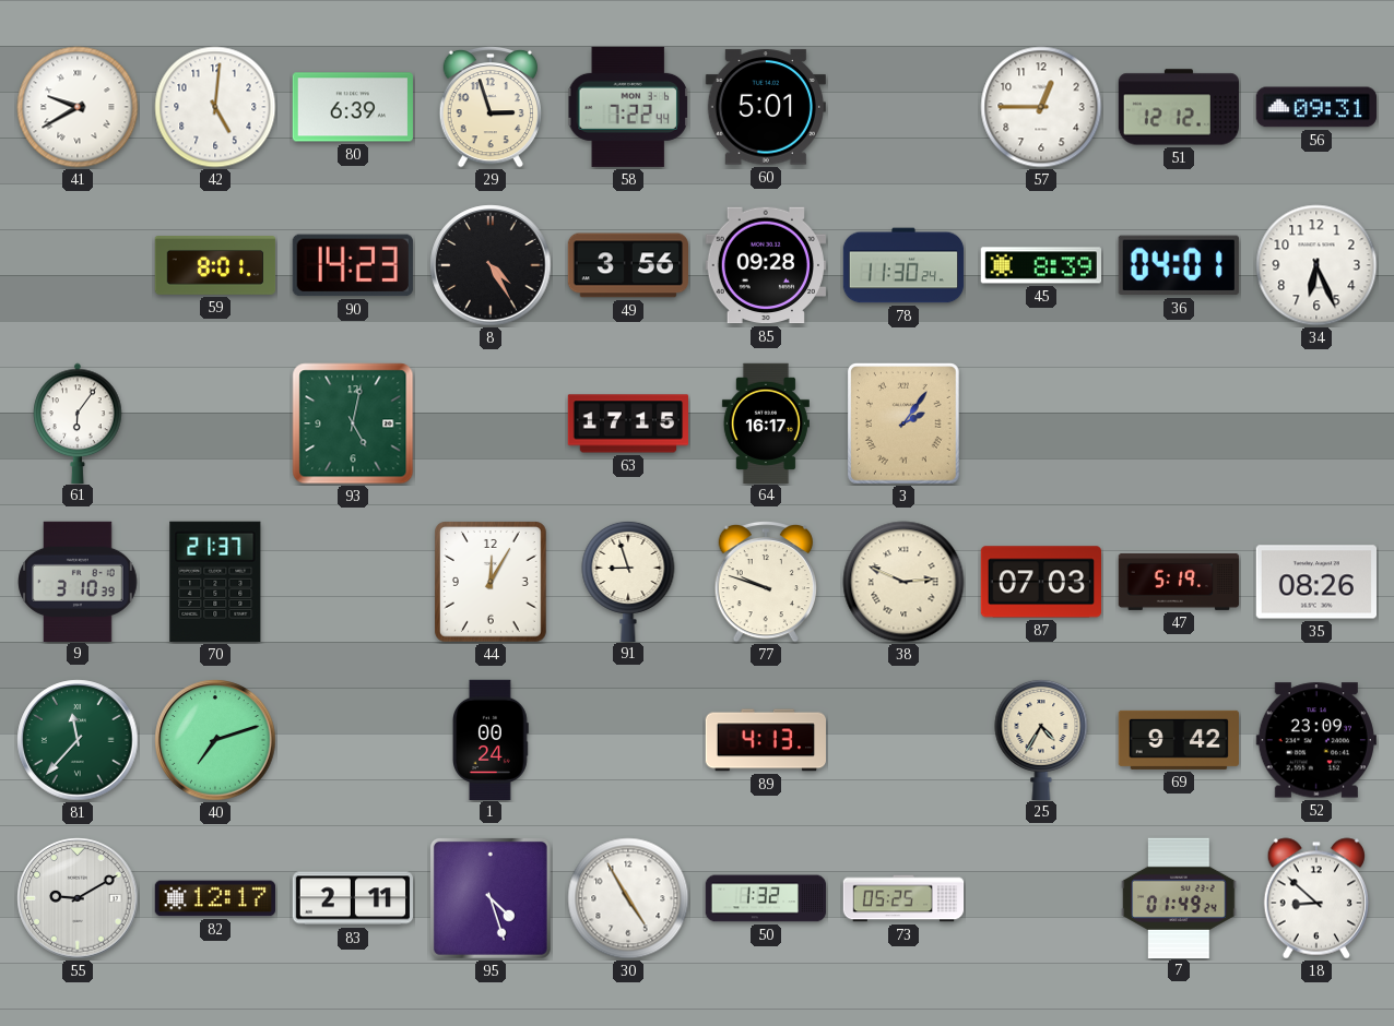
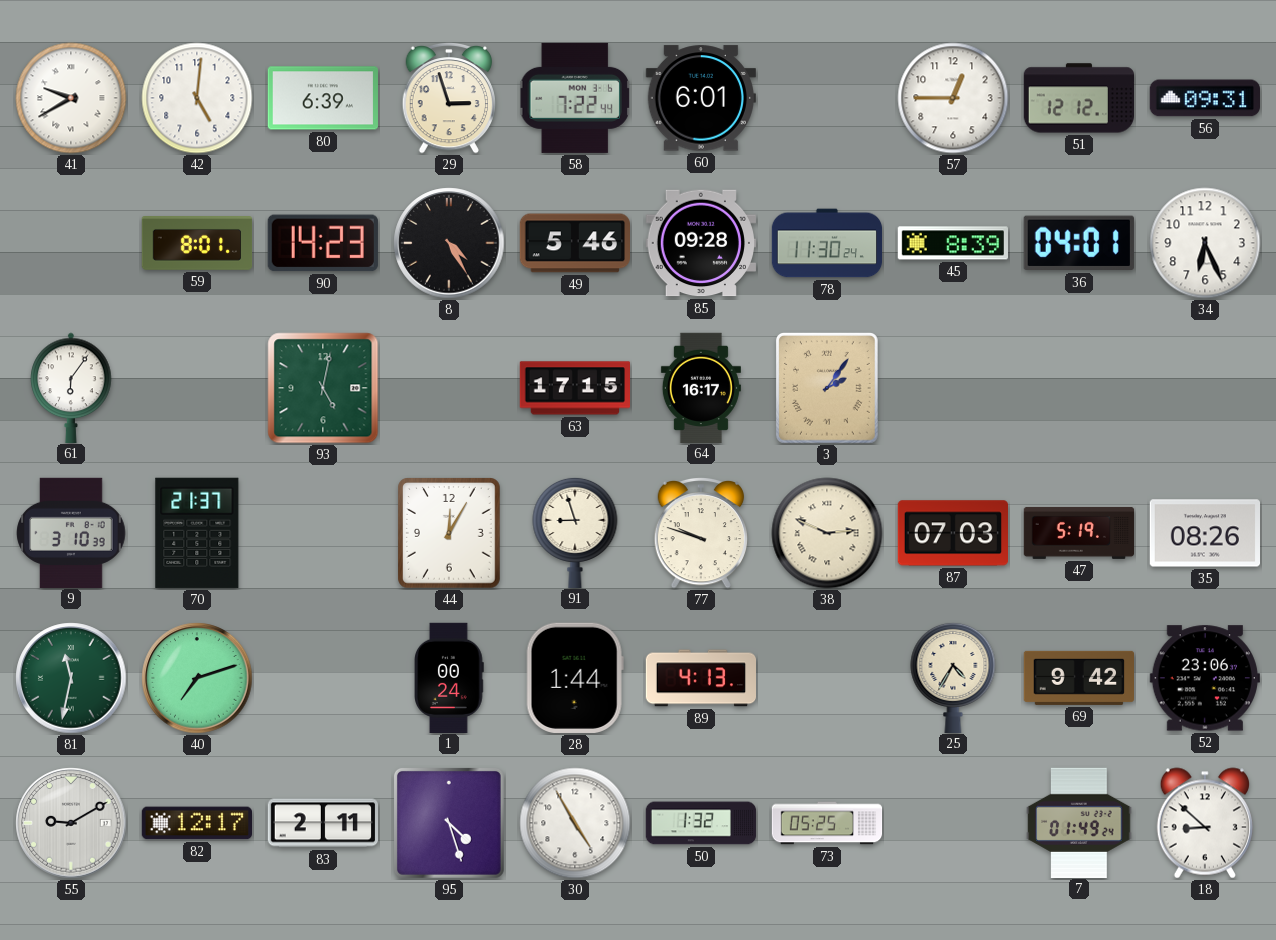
60: 5:01 -> 6:01
49: 3:56 -> 5:46
81: 11:37 -> 11:32
28: none -> 1:44
52: 23:09 -> 23:06
